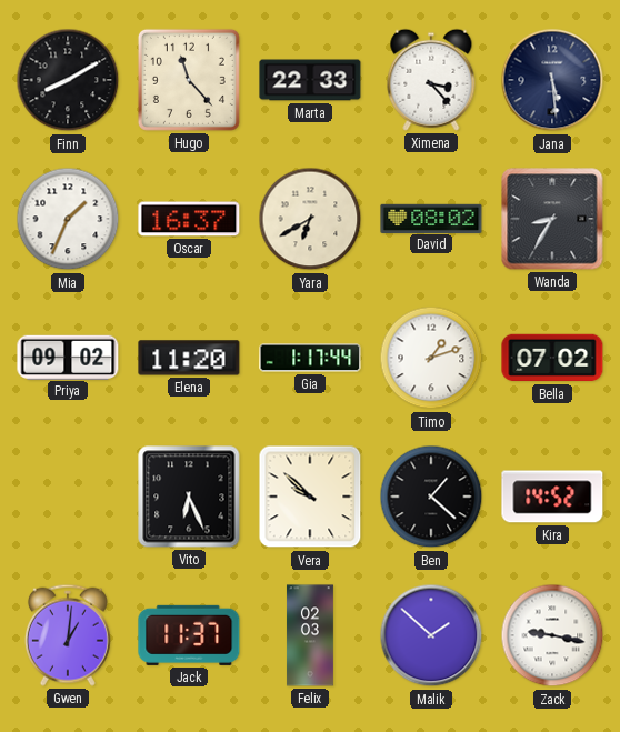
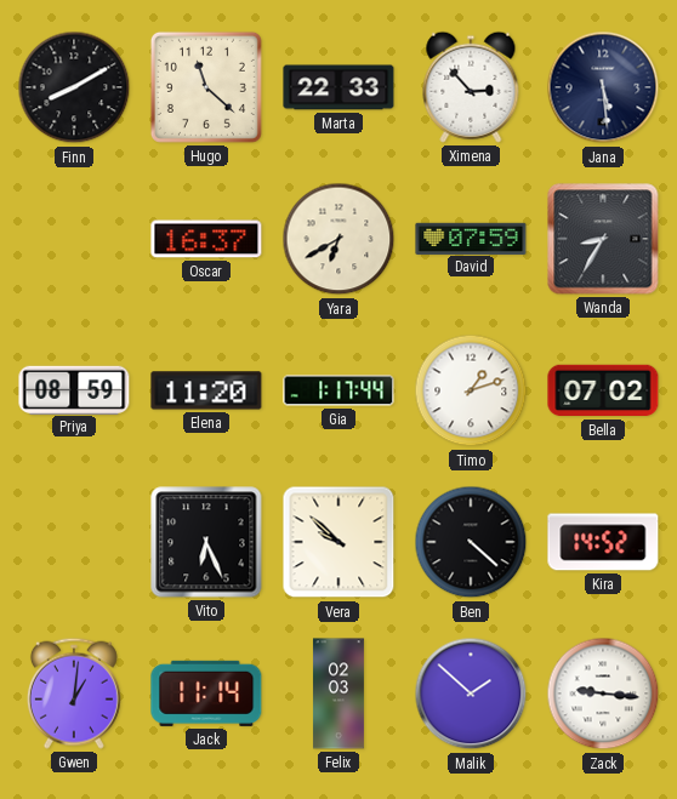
Hugo: 11:23 -> 11:22
Ximena: 3:23 -> 2:53
Mia: 1:34 -> none
David: 08:02 -> 07:59
Priya: 09:02 -> 08:59
Ben: 1:22 -> 4:22
Jack: 11:37 -> 11:14
Zack: 9:17 -> 9:16
